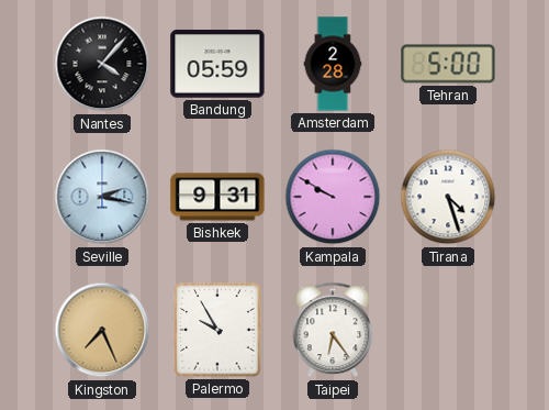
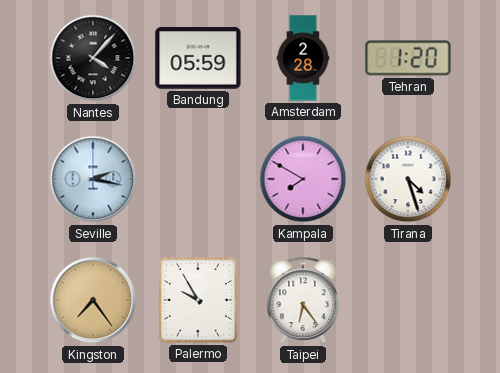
Tehran: 5:00 -> 1:20
Bishkek: 9:31 -> none
Kampala: 9:50 -> 7:50
Kingston: 7:26 -> 7:24
